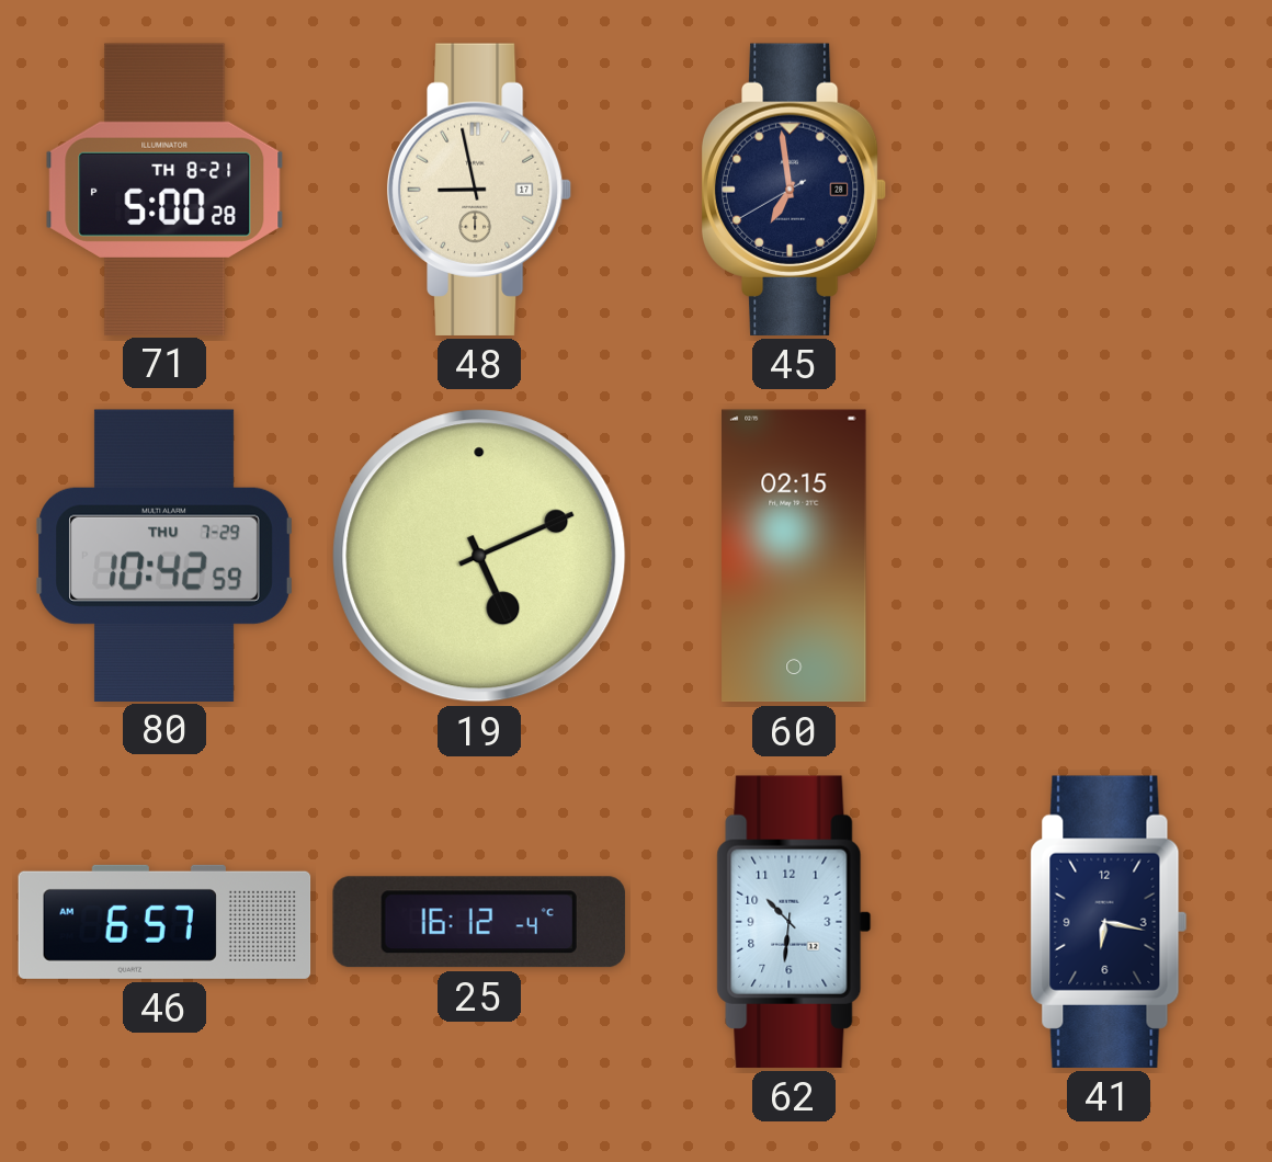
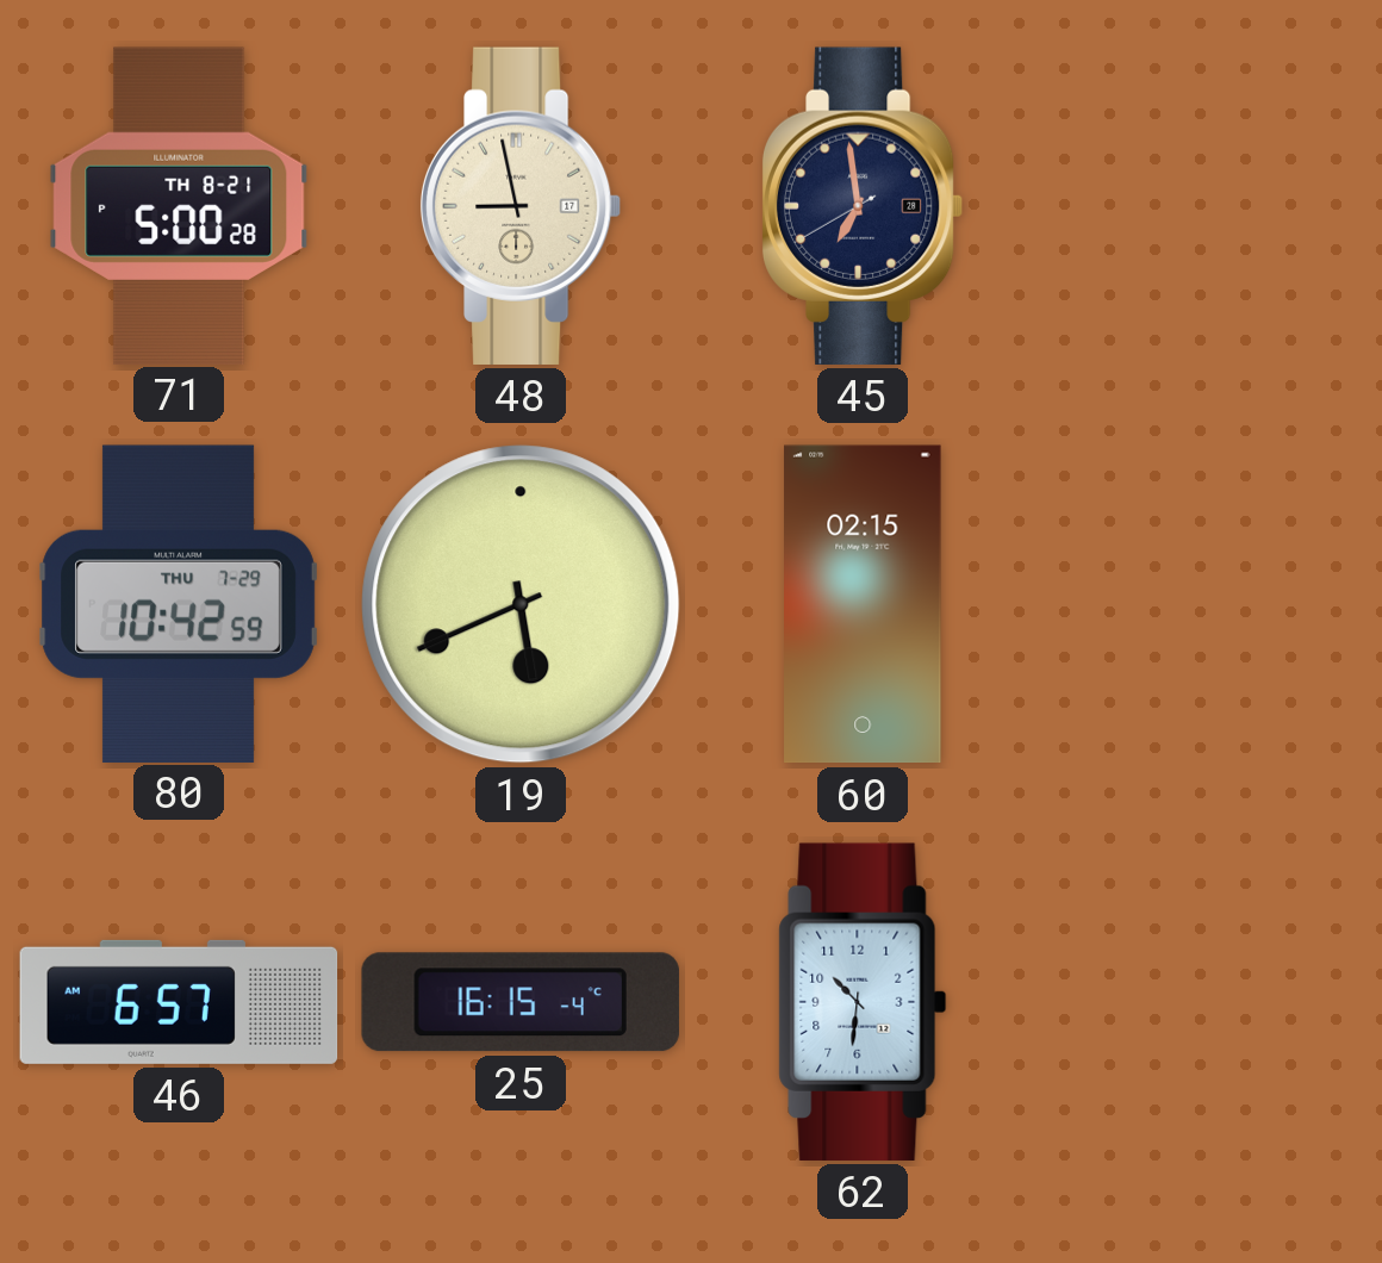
19: 5:11 -> 5:41
25: 16:12 -> 16:15
41: 6:17 -> none
